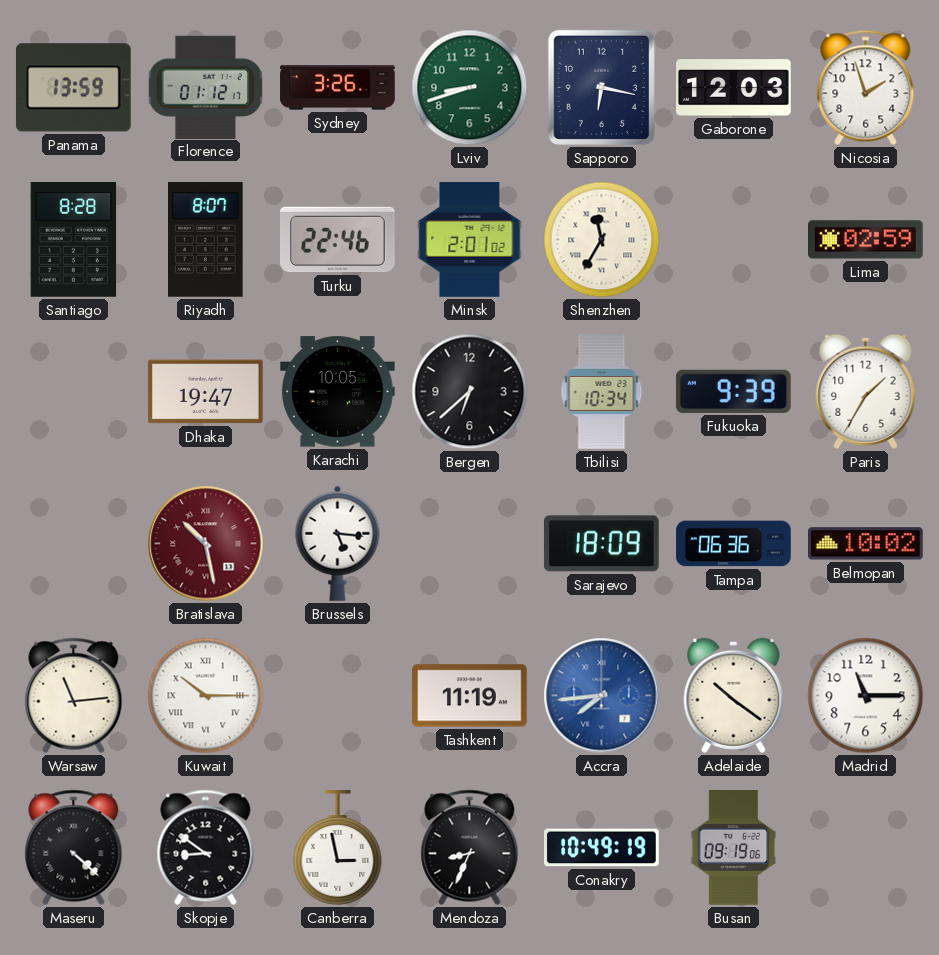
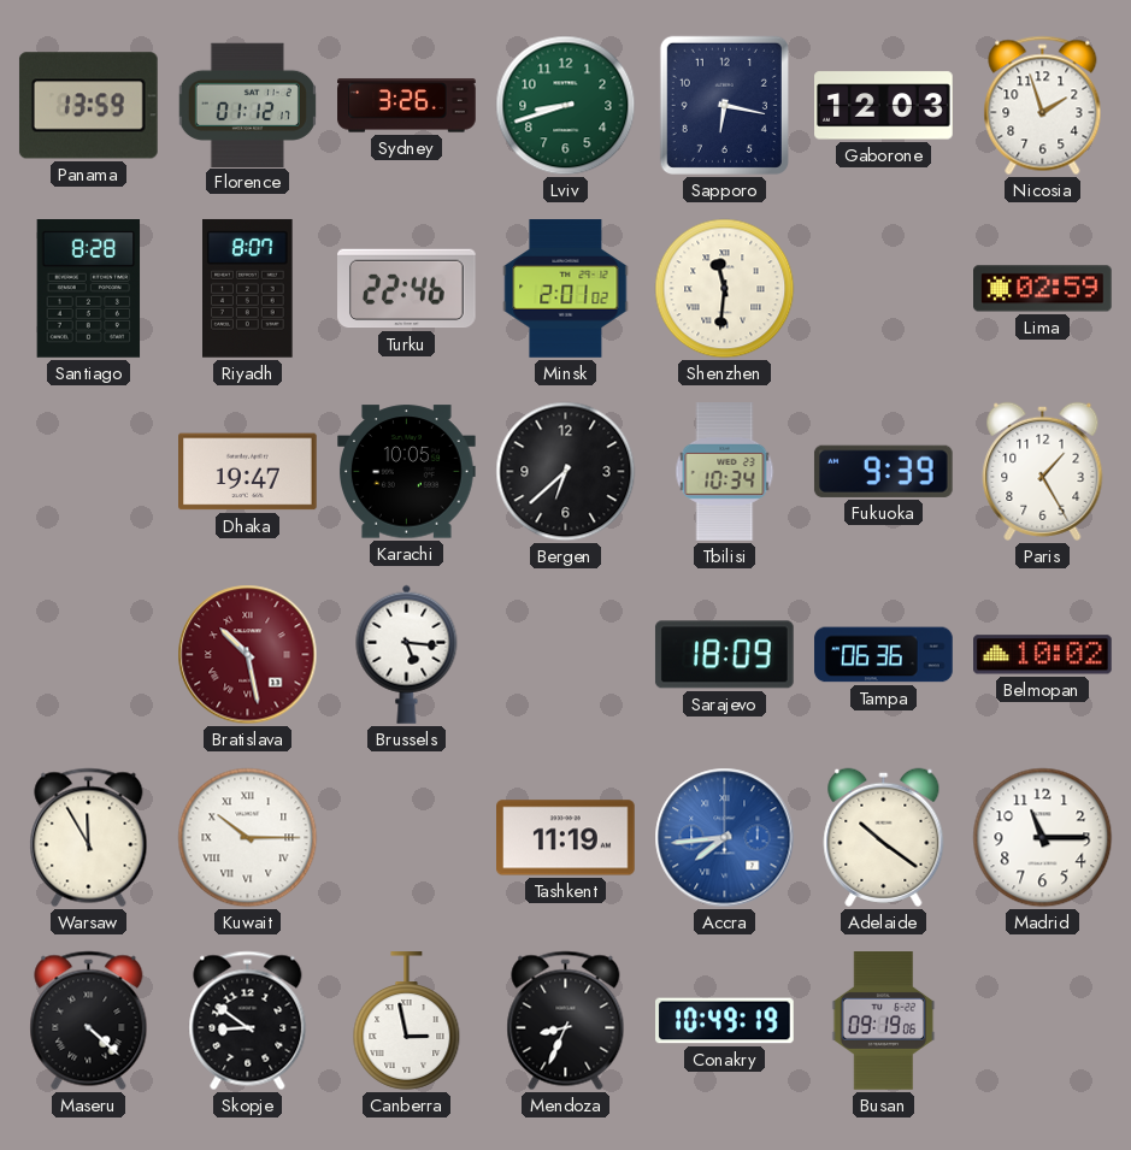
Shenzhen: 11:35 -> 11:31
Paris: 1:35 -> 1:25
Warsaw: 11:14 -> 11:55
